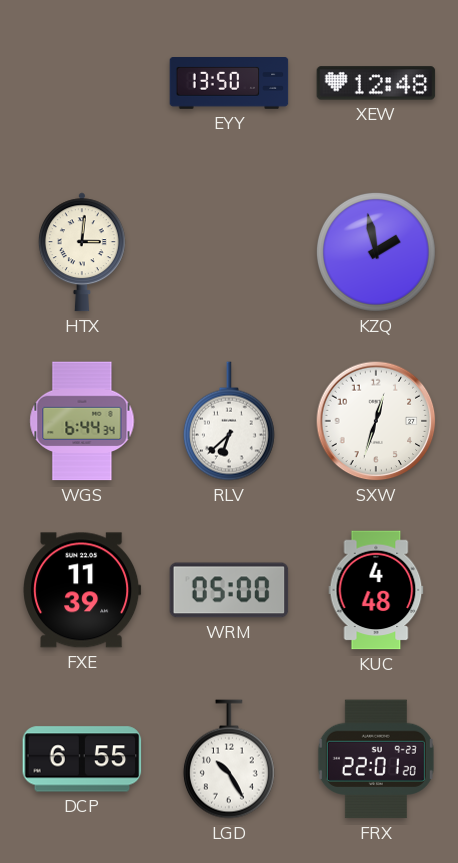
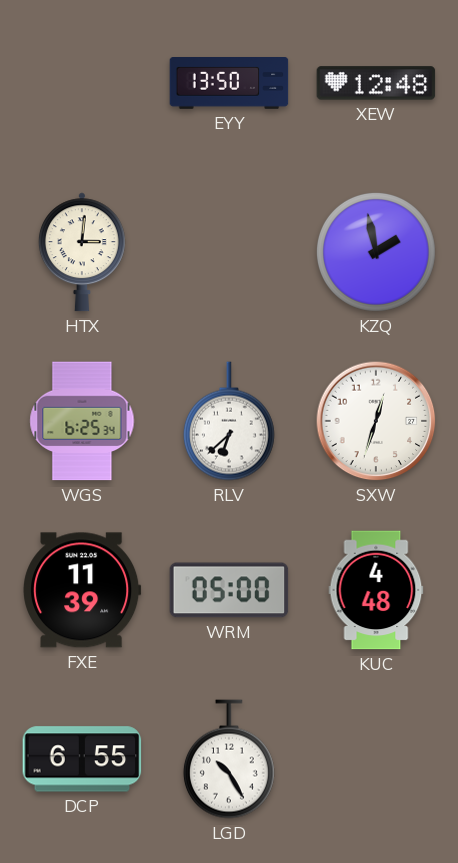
WGS: 6:44 -> 6:25
FRX: 22:01 -> none
